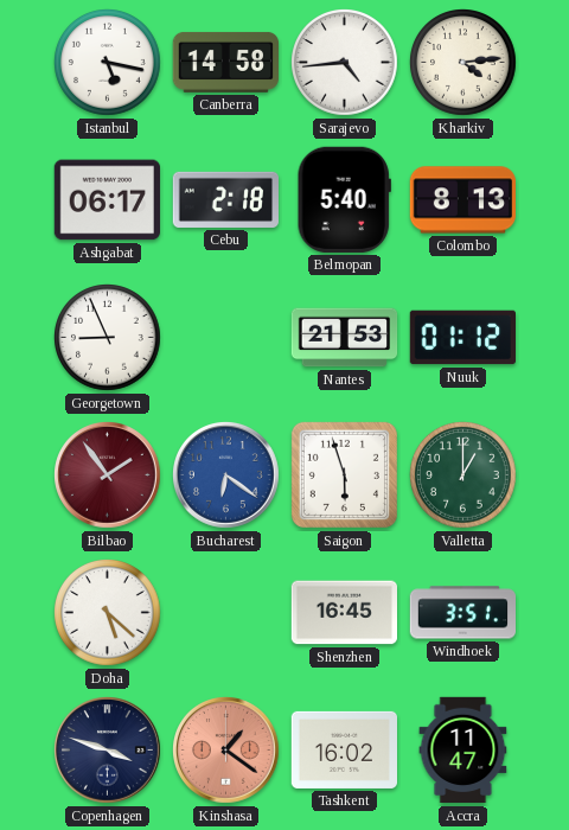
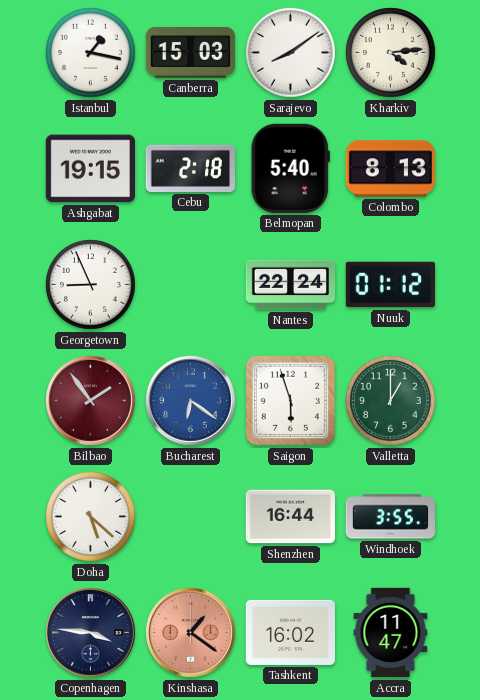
Istanbul: 5:17 -> 1:17
Canberra: 14:58 -> 15:03
Sarajevo: 4:44 -> 8:09
Ashgabat: 06:17 -> 19:15
Nantes: 21:53 -> 22:24
Shenzhen: 16:45 -> 16:44
Windhoek: 3:51 -> 3:55
Copenhagen: 3:48 -> 3:46
